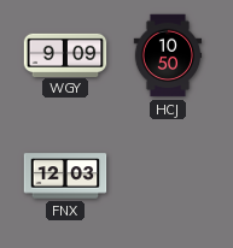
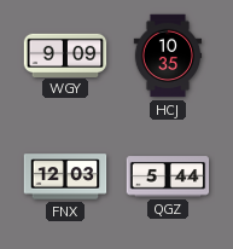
HCJ: 10:50 -> 10:35
QGZ: none -> 5:44
